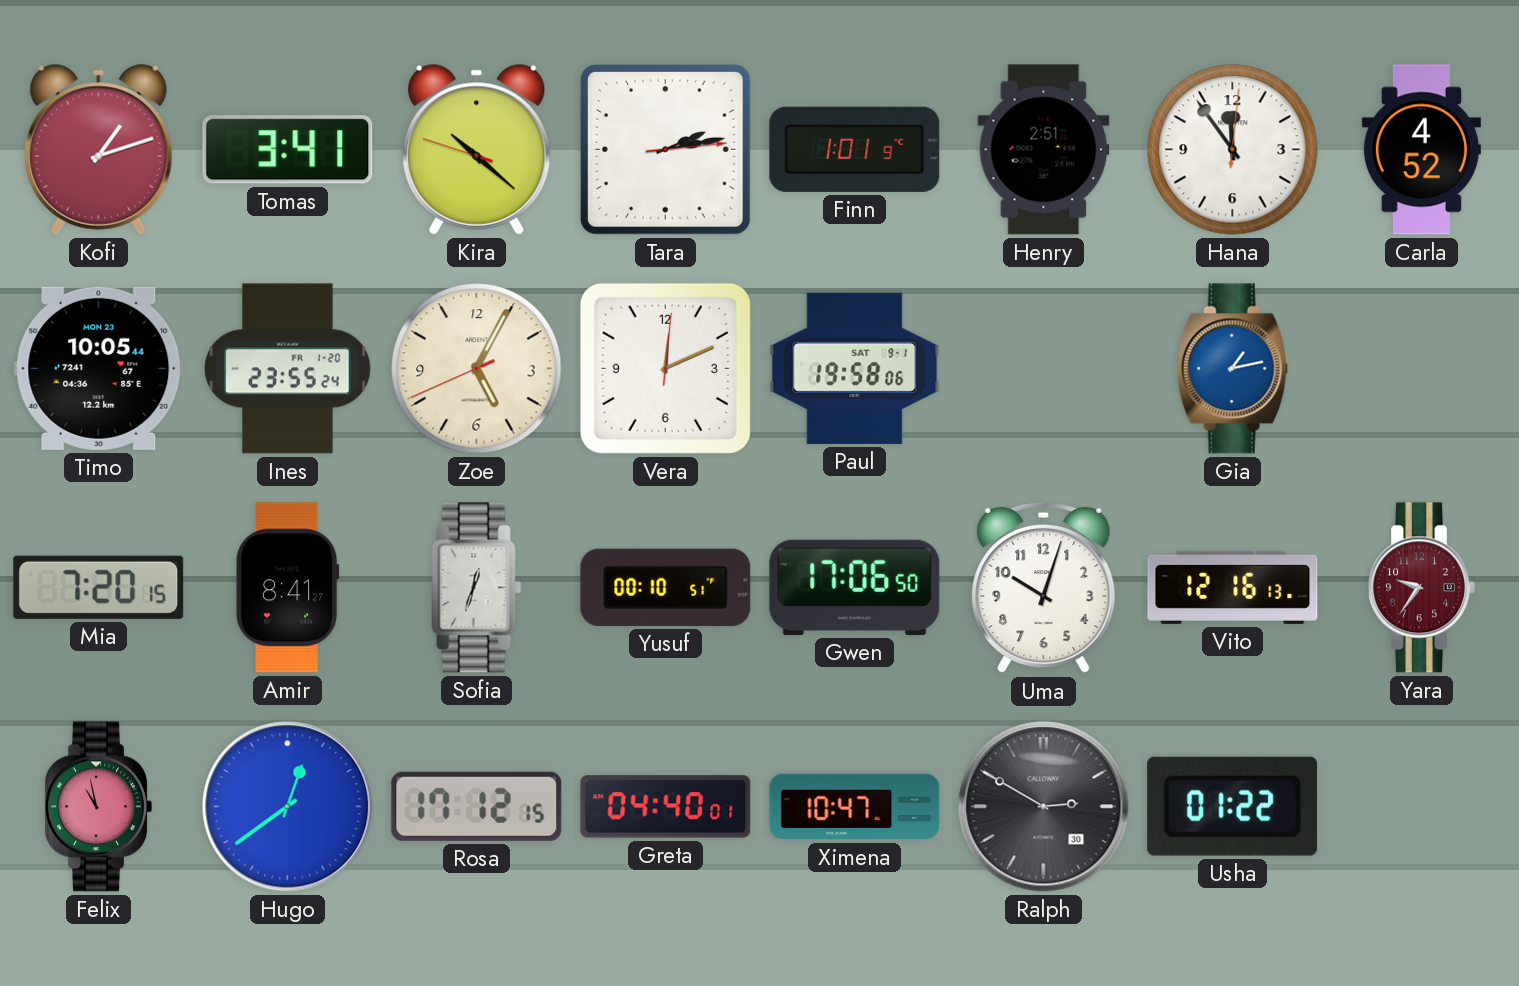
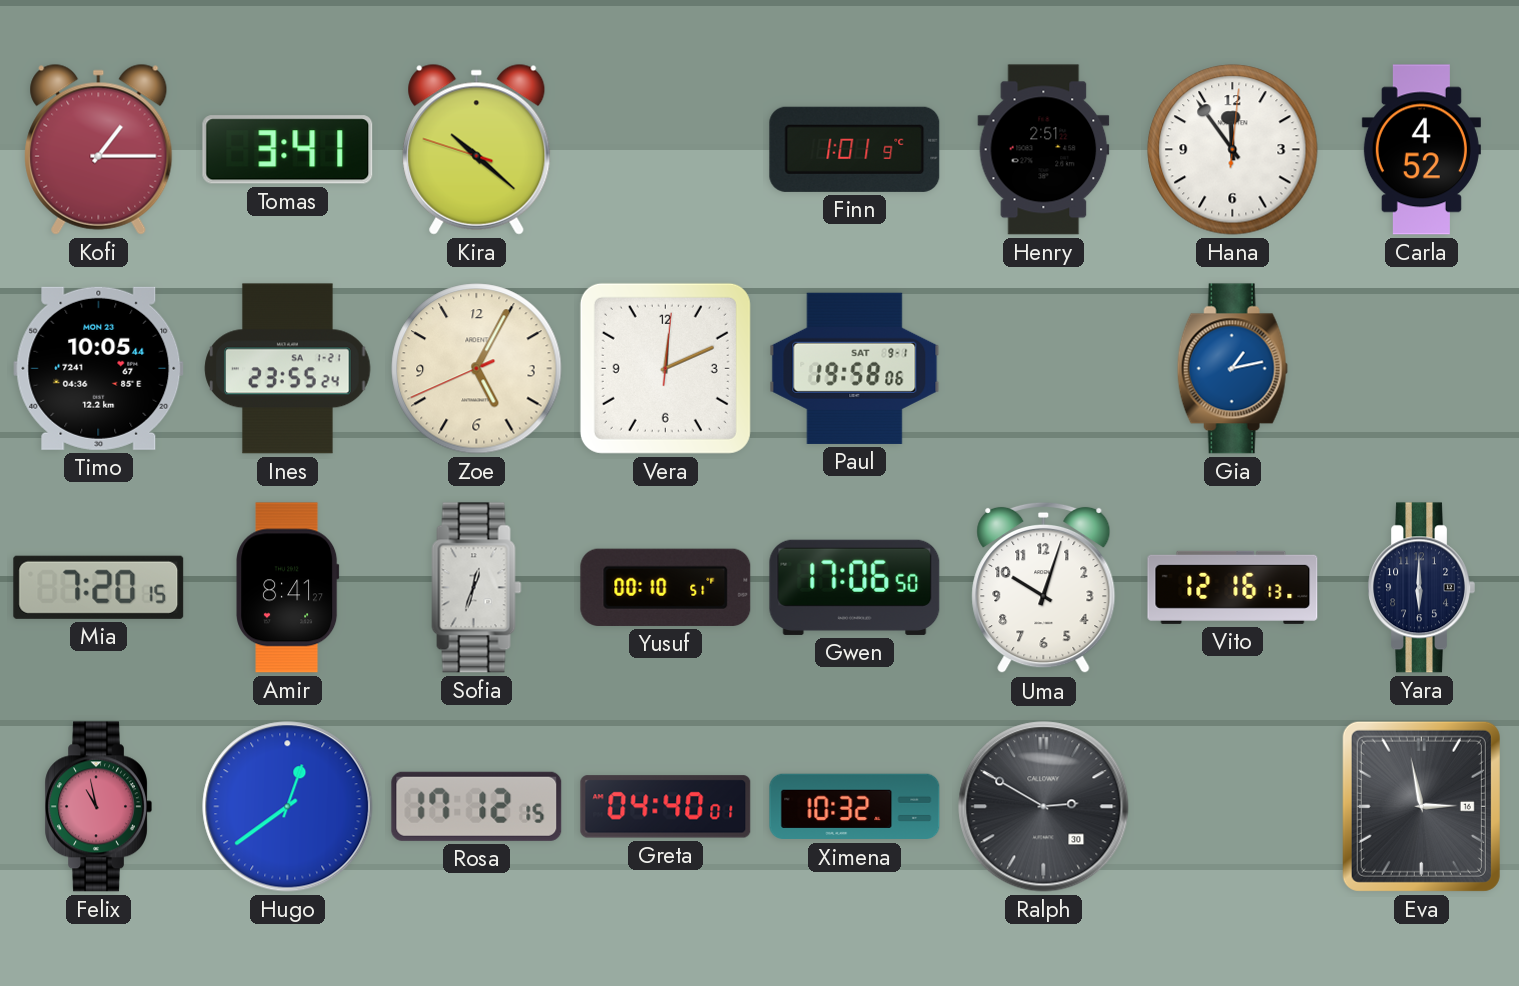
Kofi: 1:12 -> 1:15
Tara: 2:13 -> none
Ines date: FR 1-20 -> SA 1-21
Yara: 9:36 -> 6:00
Yara dial: burgundy -> navy
Ximena: 10:47 -> 10:32
Usha: 01:22 -> none
Eva: none -> 2:58
